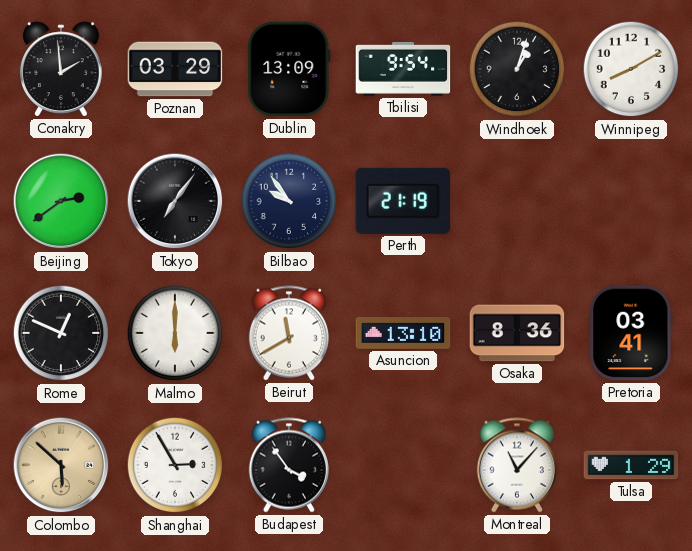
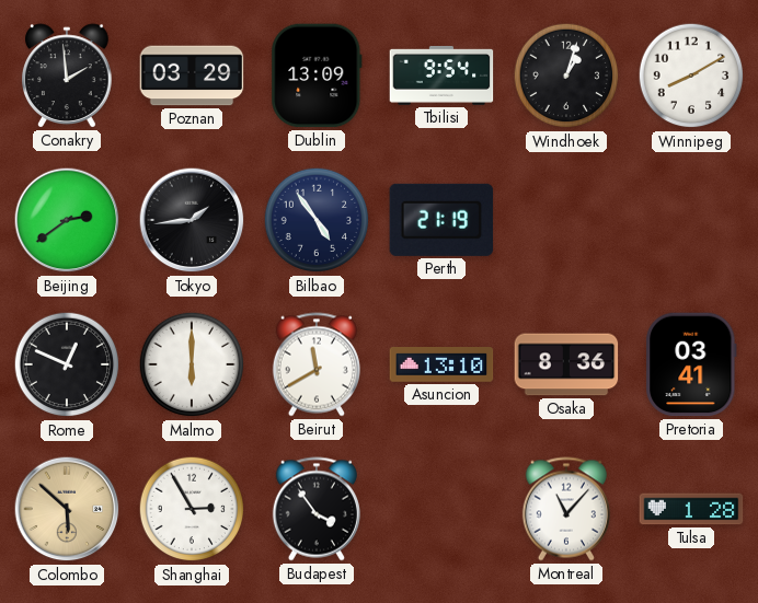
Tokyo: 7:06 -> 1:44
Bilbao: 9:54 -> 4:54
Tulsa: 1:29 -> 1:28
